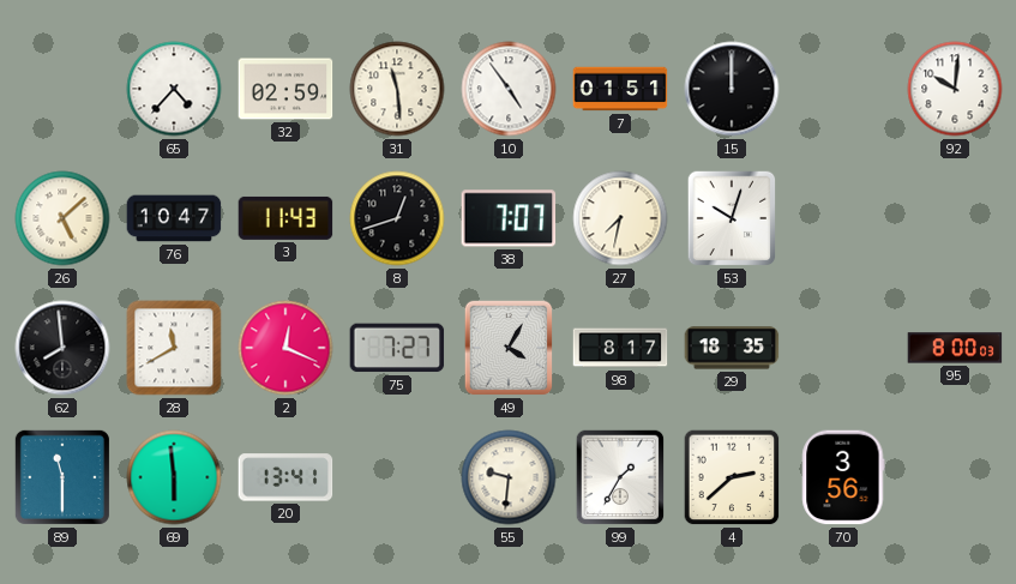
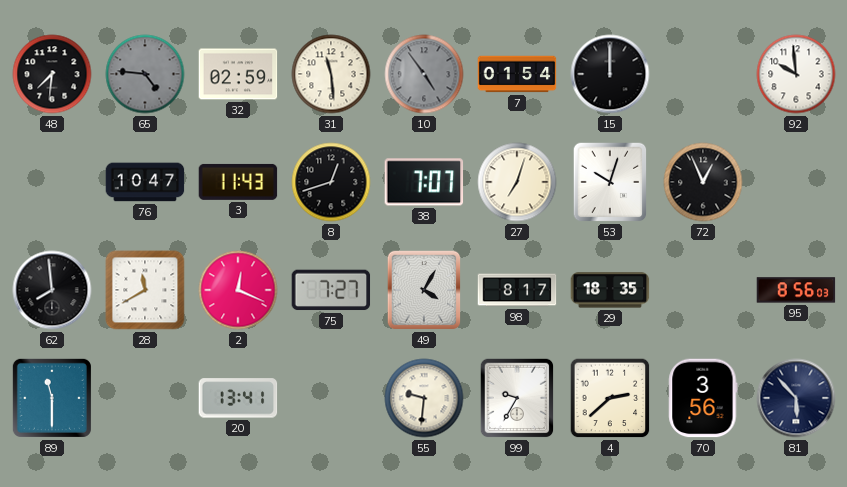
48: none -> 7:31
65: 4:37 -> 4:46
65 dial: white -> grey
10 dial: white -> grey
7: 01:51 -> 01:54
92: 10:01 -> 9:59
26: 5:08 -> none
27: 7:32 -> 7:03
72: none -> 12:56
95: 8:00 -> 8:56
69: 5:59 -> none
99: 1:35 -> 9:35
81: none -> 5:53
